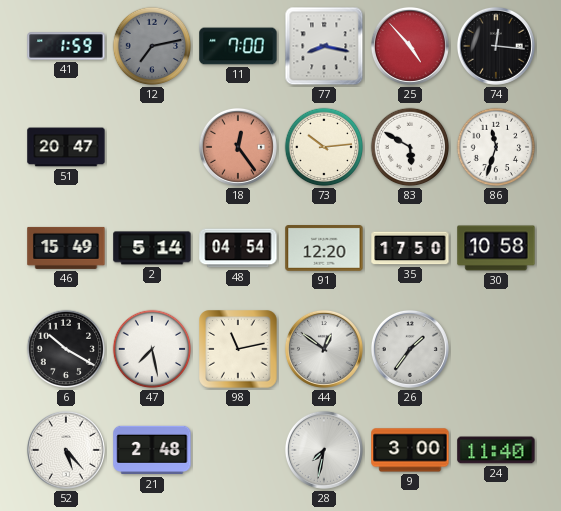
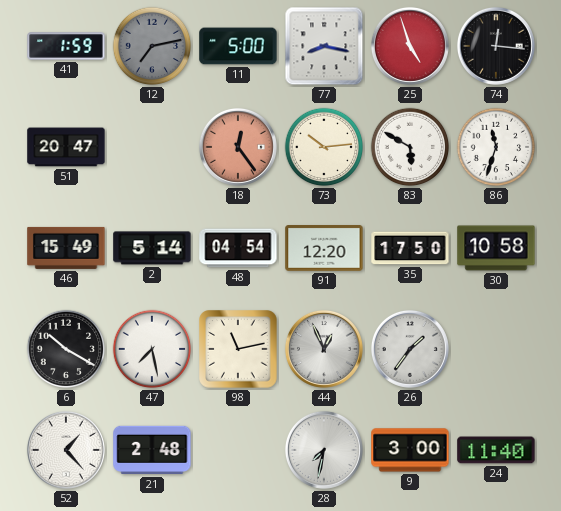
11: 7:00 -> 5:00
25: 4:53 -> 4:57
44: 12:51 -> 12:56
52: 5:23 -> 1:23
